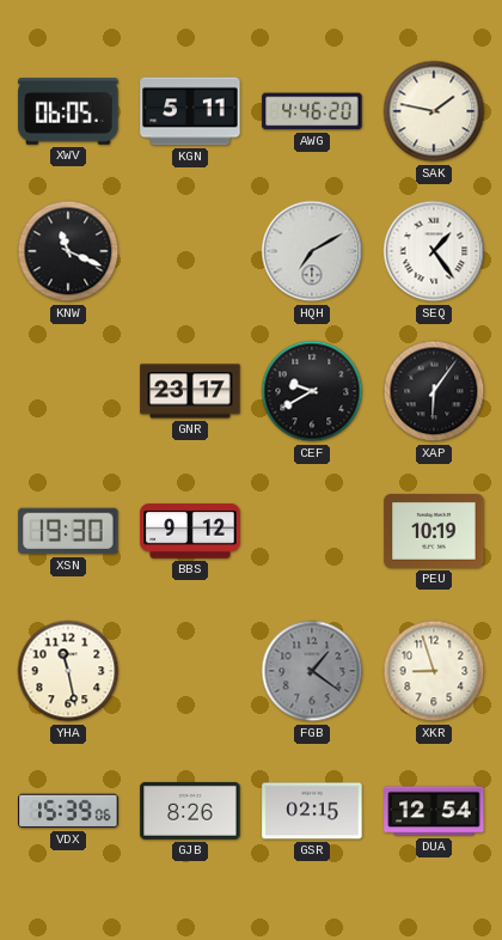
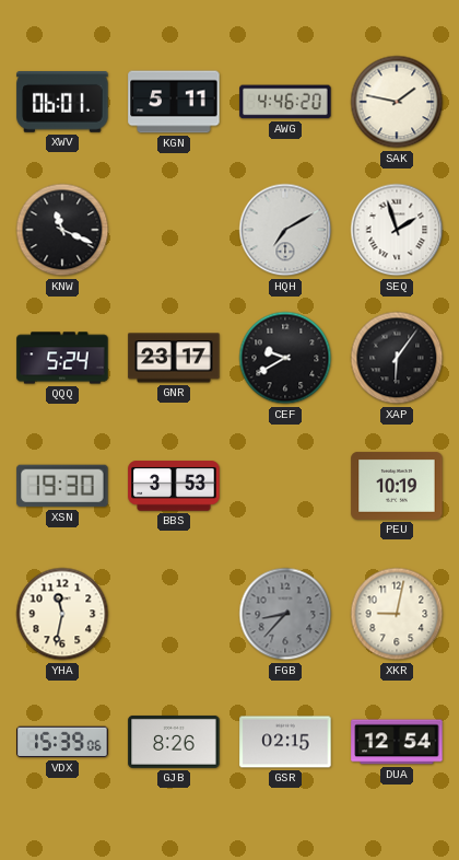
XWV: 06:05 -> 06:01
SEQ: 1:24 -> 1:57
QQQ: none -> 5:24
BBS: 9:12 -> 3:53
YHA: 11:28 -> 11:32
FGB: 1:21 -> 8:37
XKR: 8:57 -> 9:02
